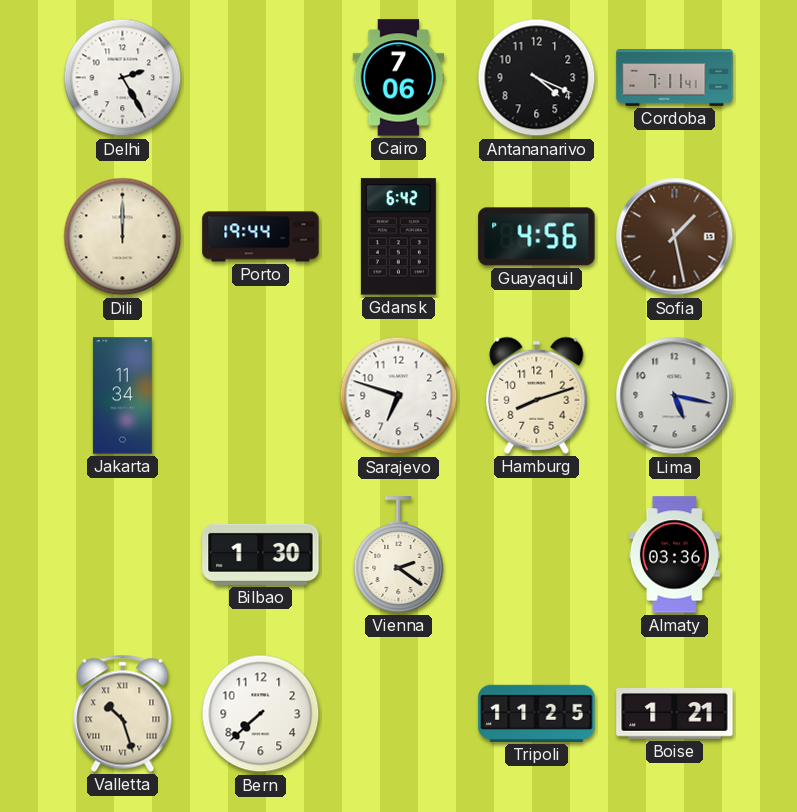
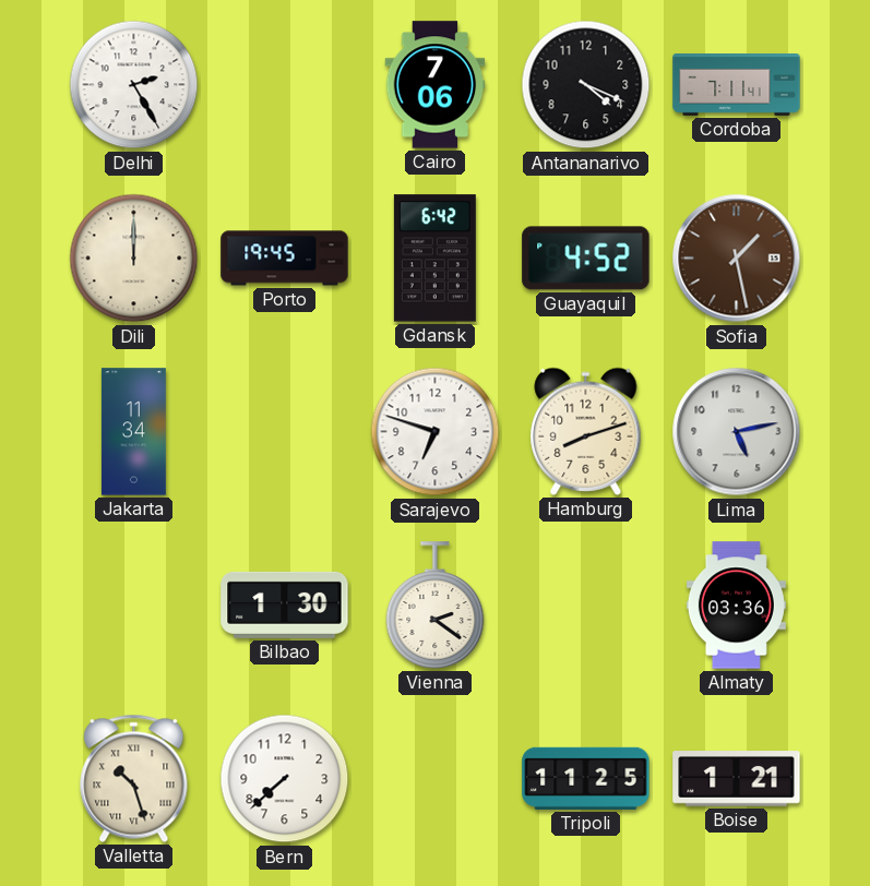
Porto: 19:44 -> 19:45
Guayaquil: 4:56 -> 4:52
Lima: 5:17 -> 5:13
